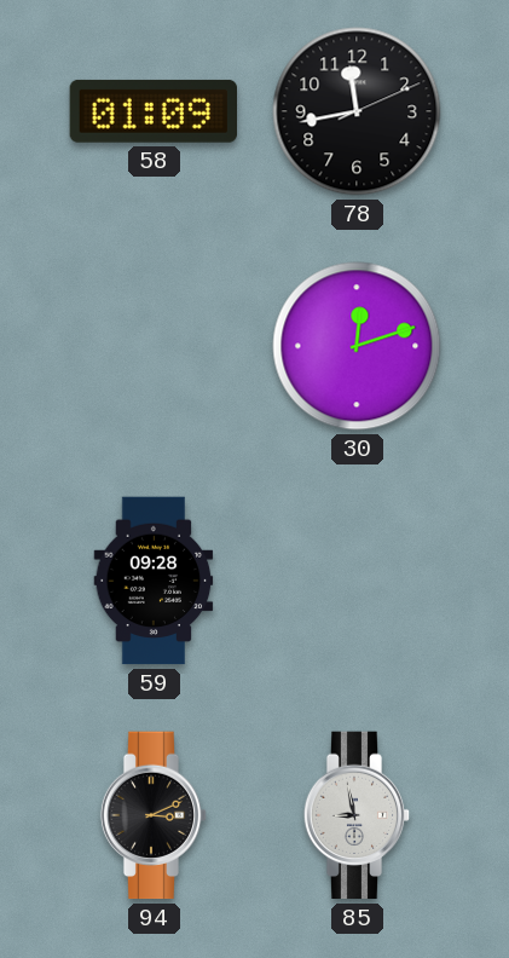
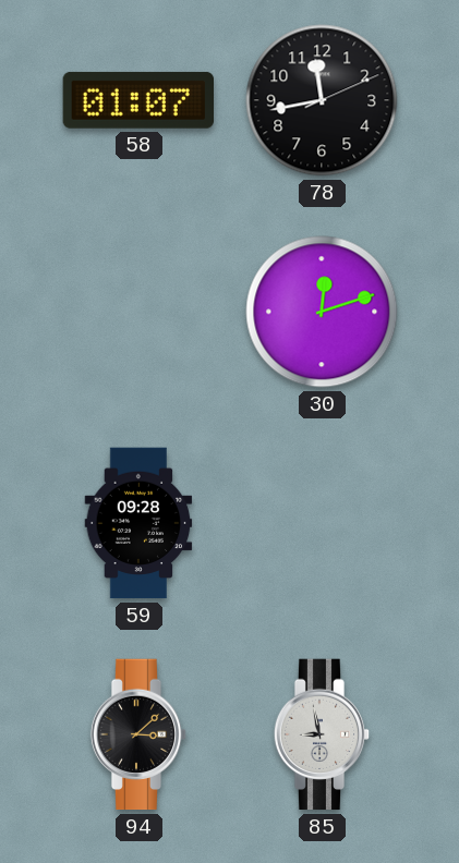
58: 01:09 -> 01:07
94: 3:11 -> 3:08
